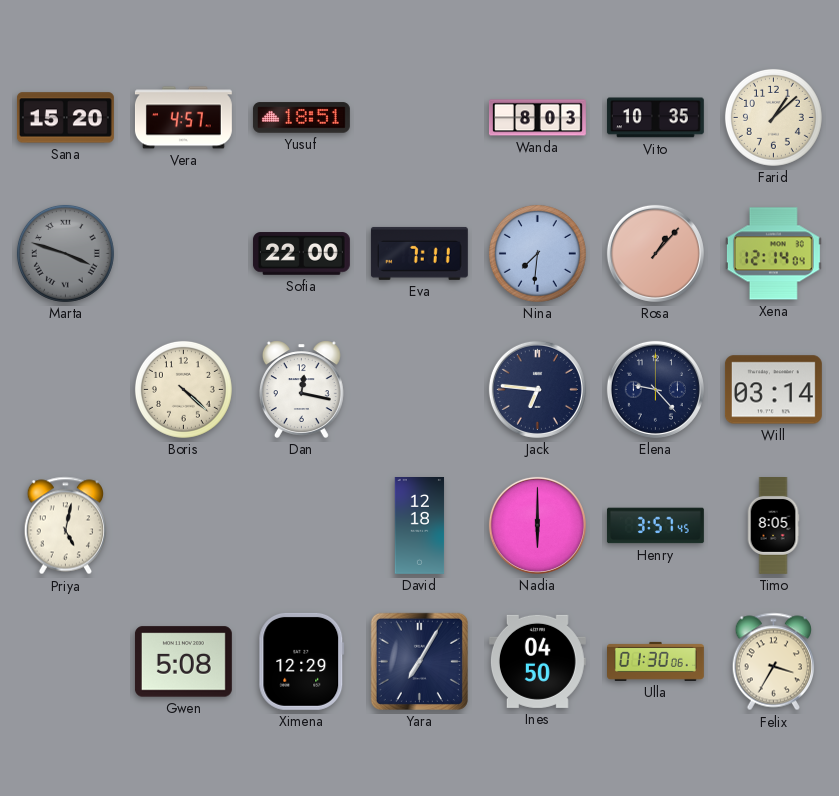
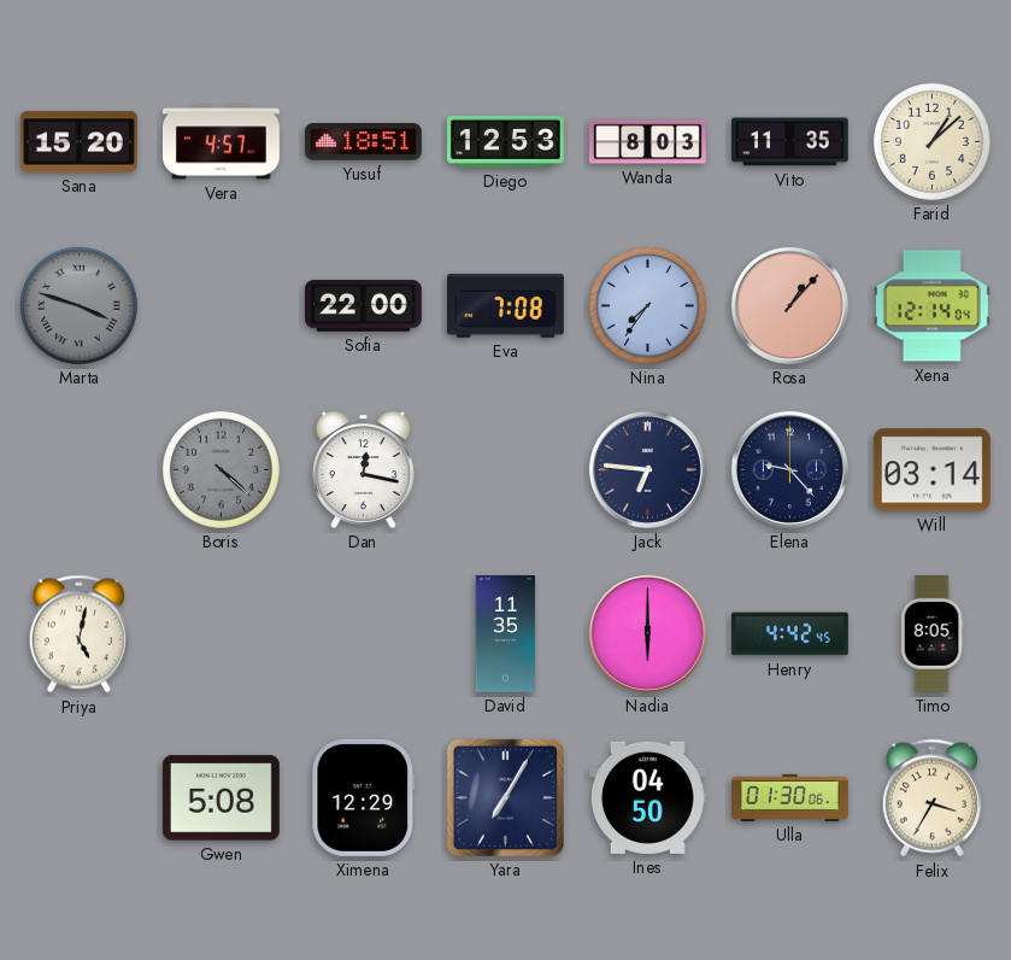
Diego: none -> 12:53
Vito: 10:35 -> 11:35
Eva: 7:11 -> 7:08
Nina: 7:31 -> 7:36
Boris dial: cream -> grey
David: 12:18 -> 11:35
Henry: 3:57 -> 4:42
